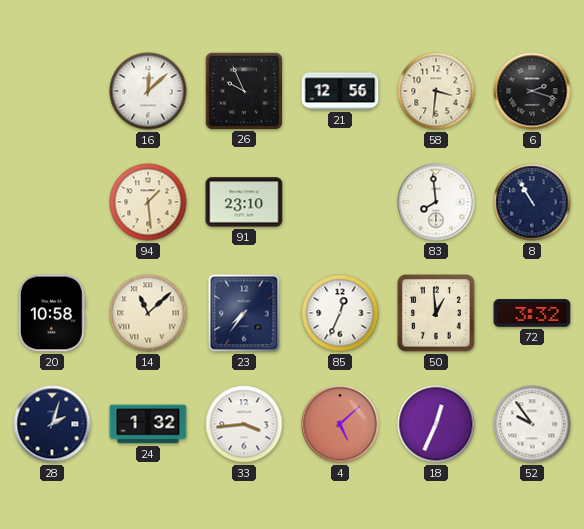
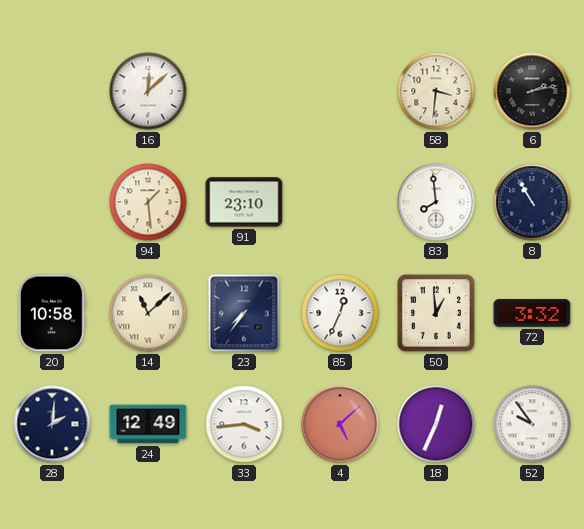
26: 9:56 -> none
21: 12:56 -> none
6: 2:18 -> 2:13
28: 2:03 -> 2:01
24: 1:32 -> 12:49
